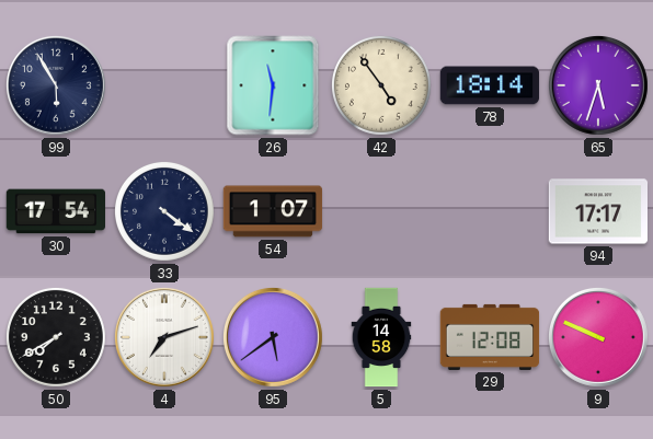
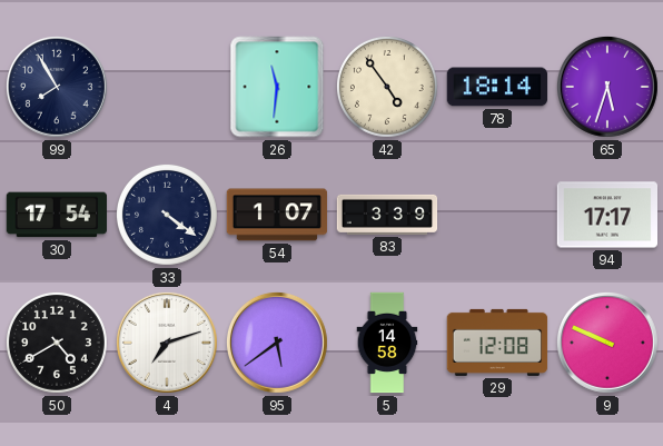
99: 5:55 -> 7:55
83: none -> 3:39
50: 7:40 -> 4:40
